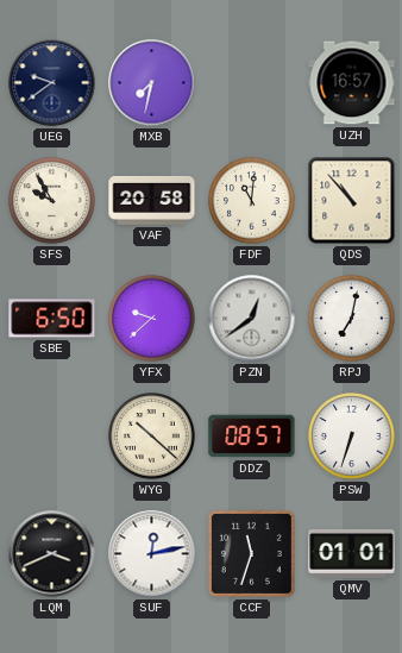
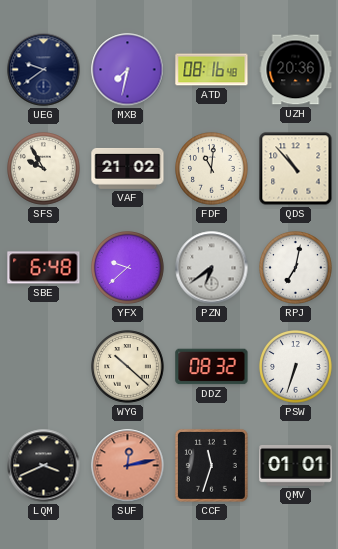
ATD: none -> 08:16
UZH: 16:57 -> 20:36
VAF: 20:58 -> 21:02
SBE: 6:50 -> 6:48
PZN: 12:39 -> 6:39
DDZ: 08:57 -> 08:32
SUF dial: white -> salmon
